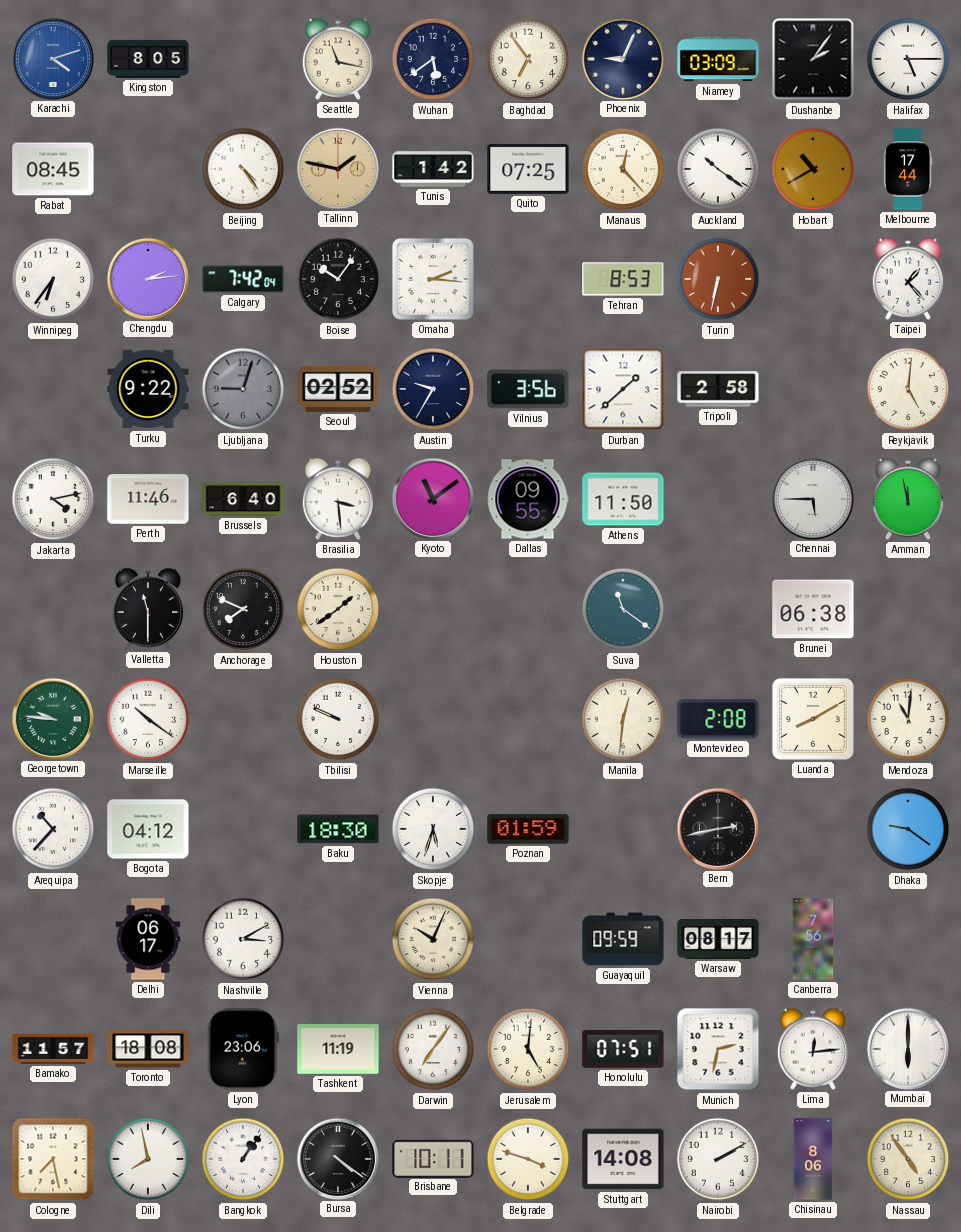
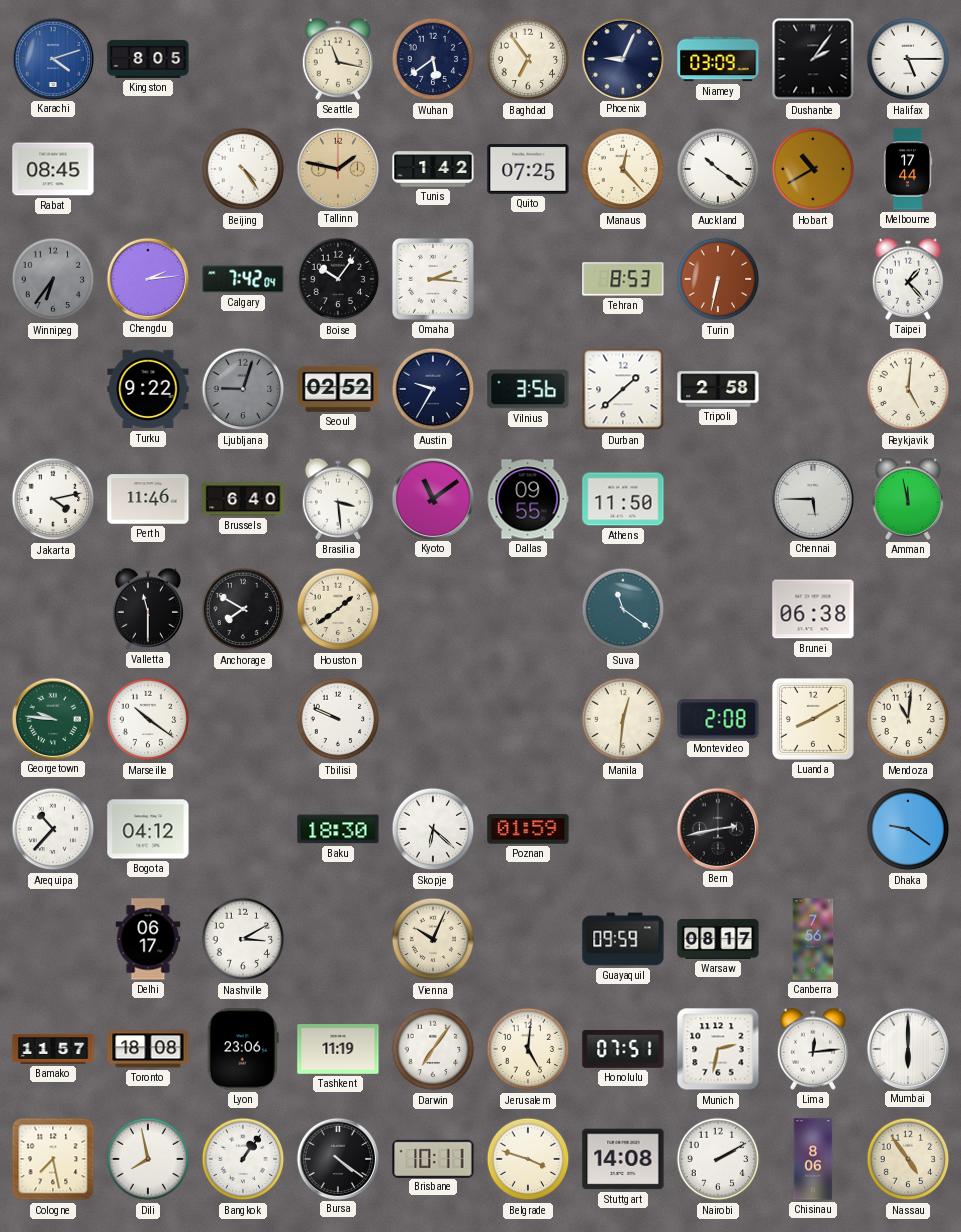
Winnipeg dial: white -> grey
Anchorage: 7:49 -> 7:50
Skopje: 5:33 -> 6:22
